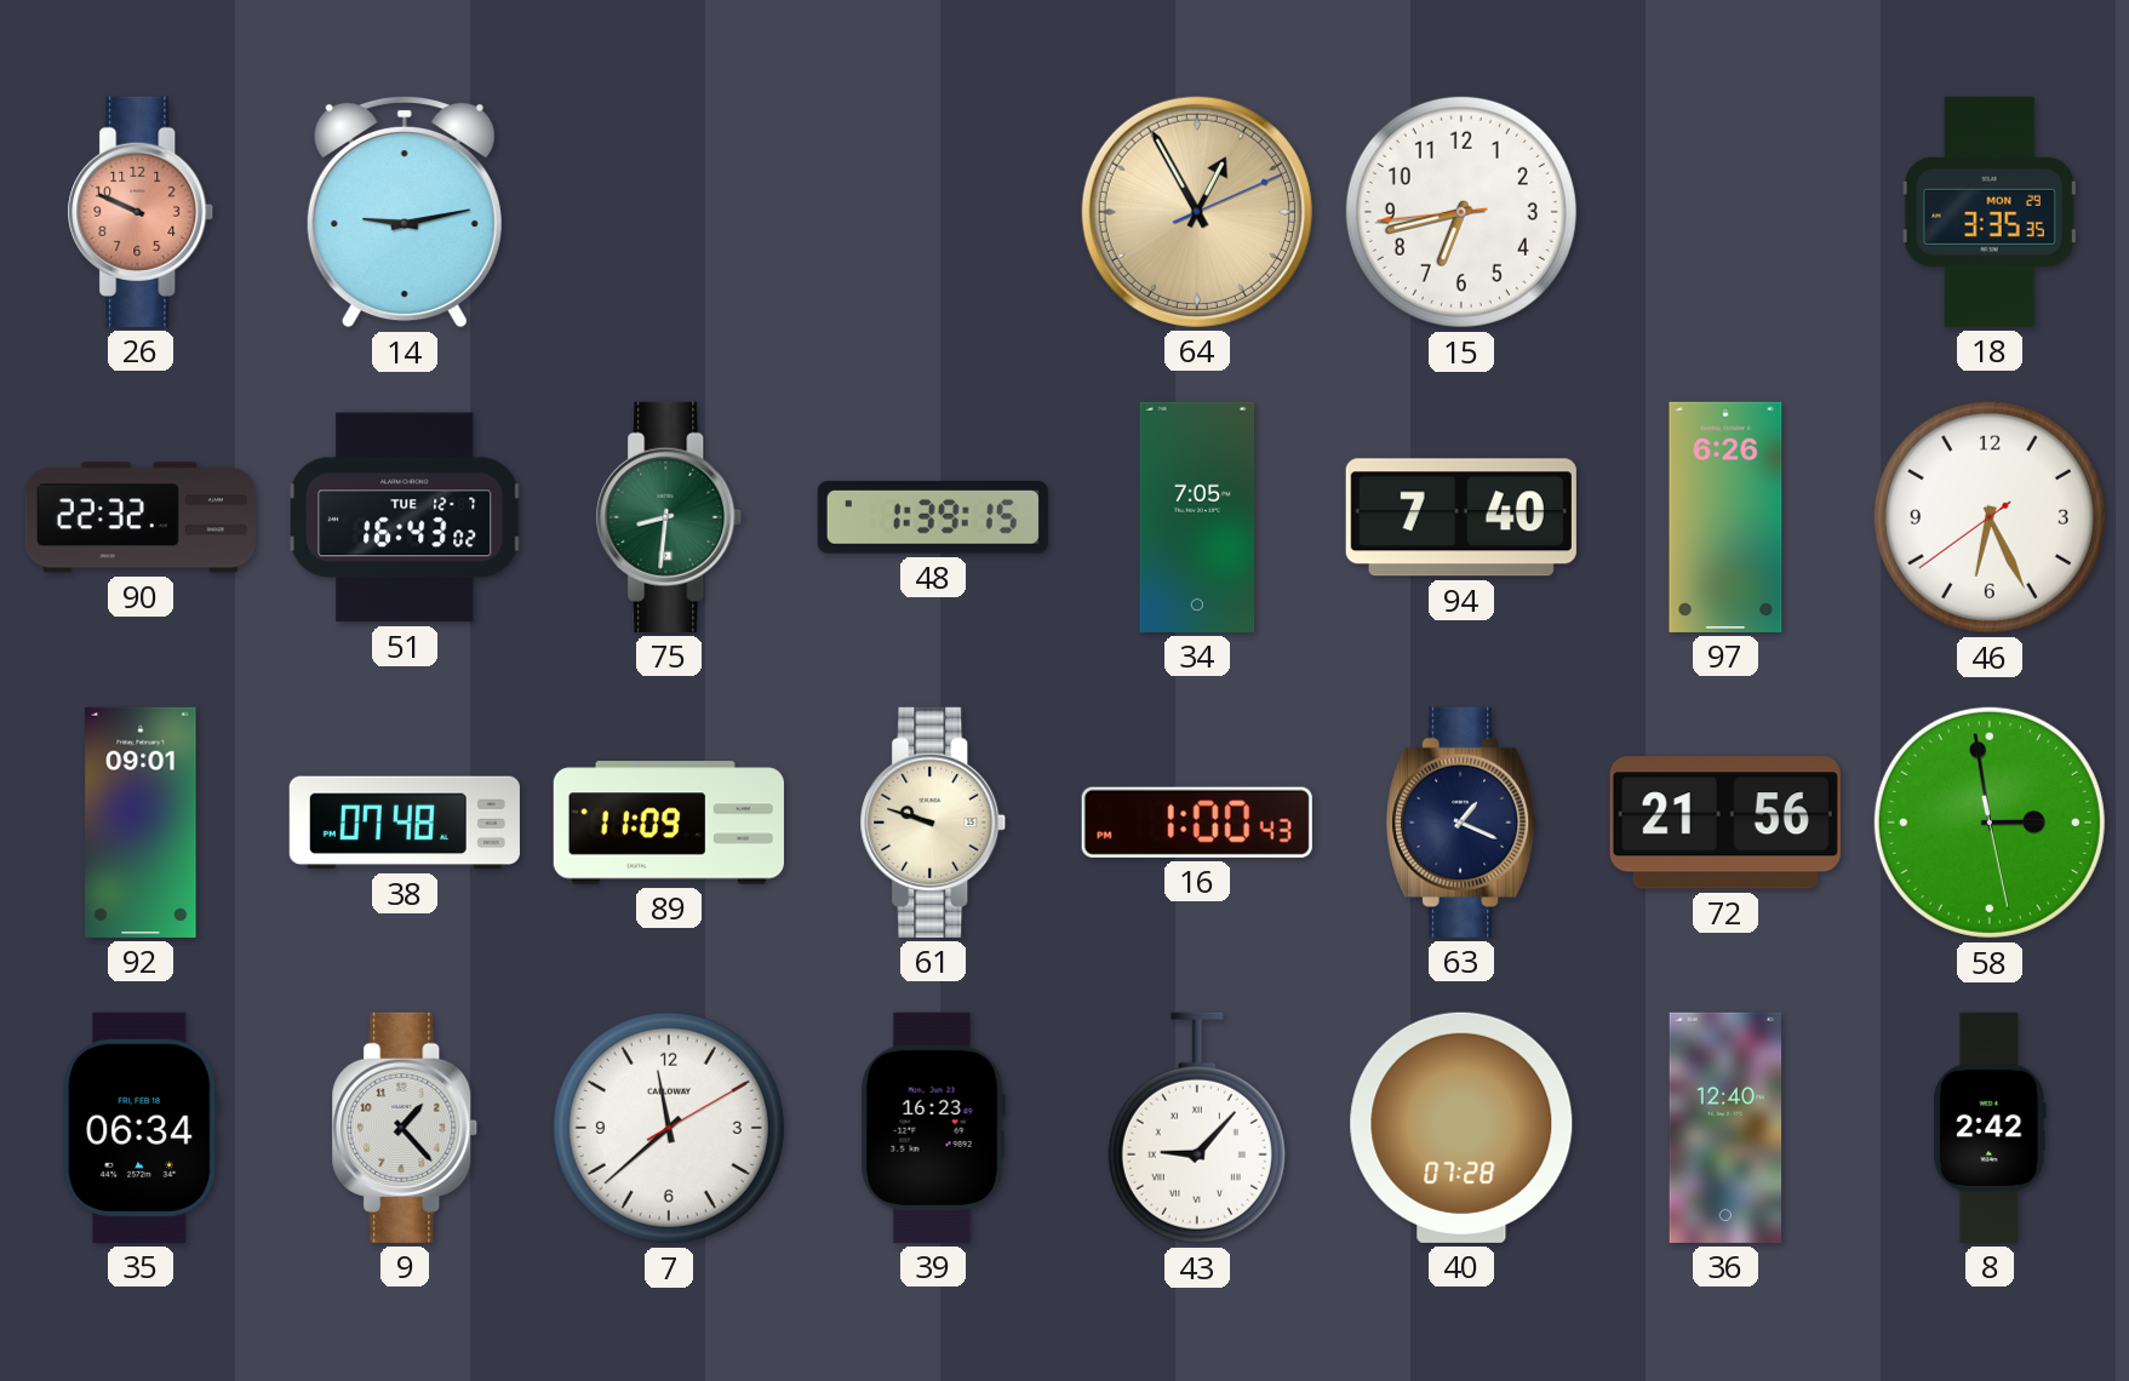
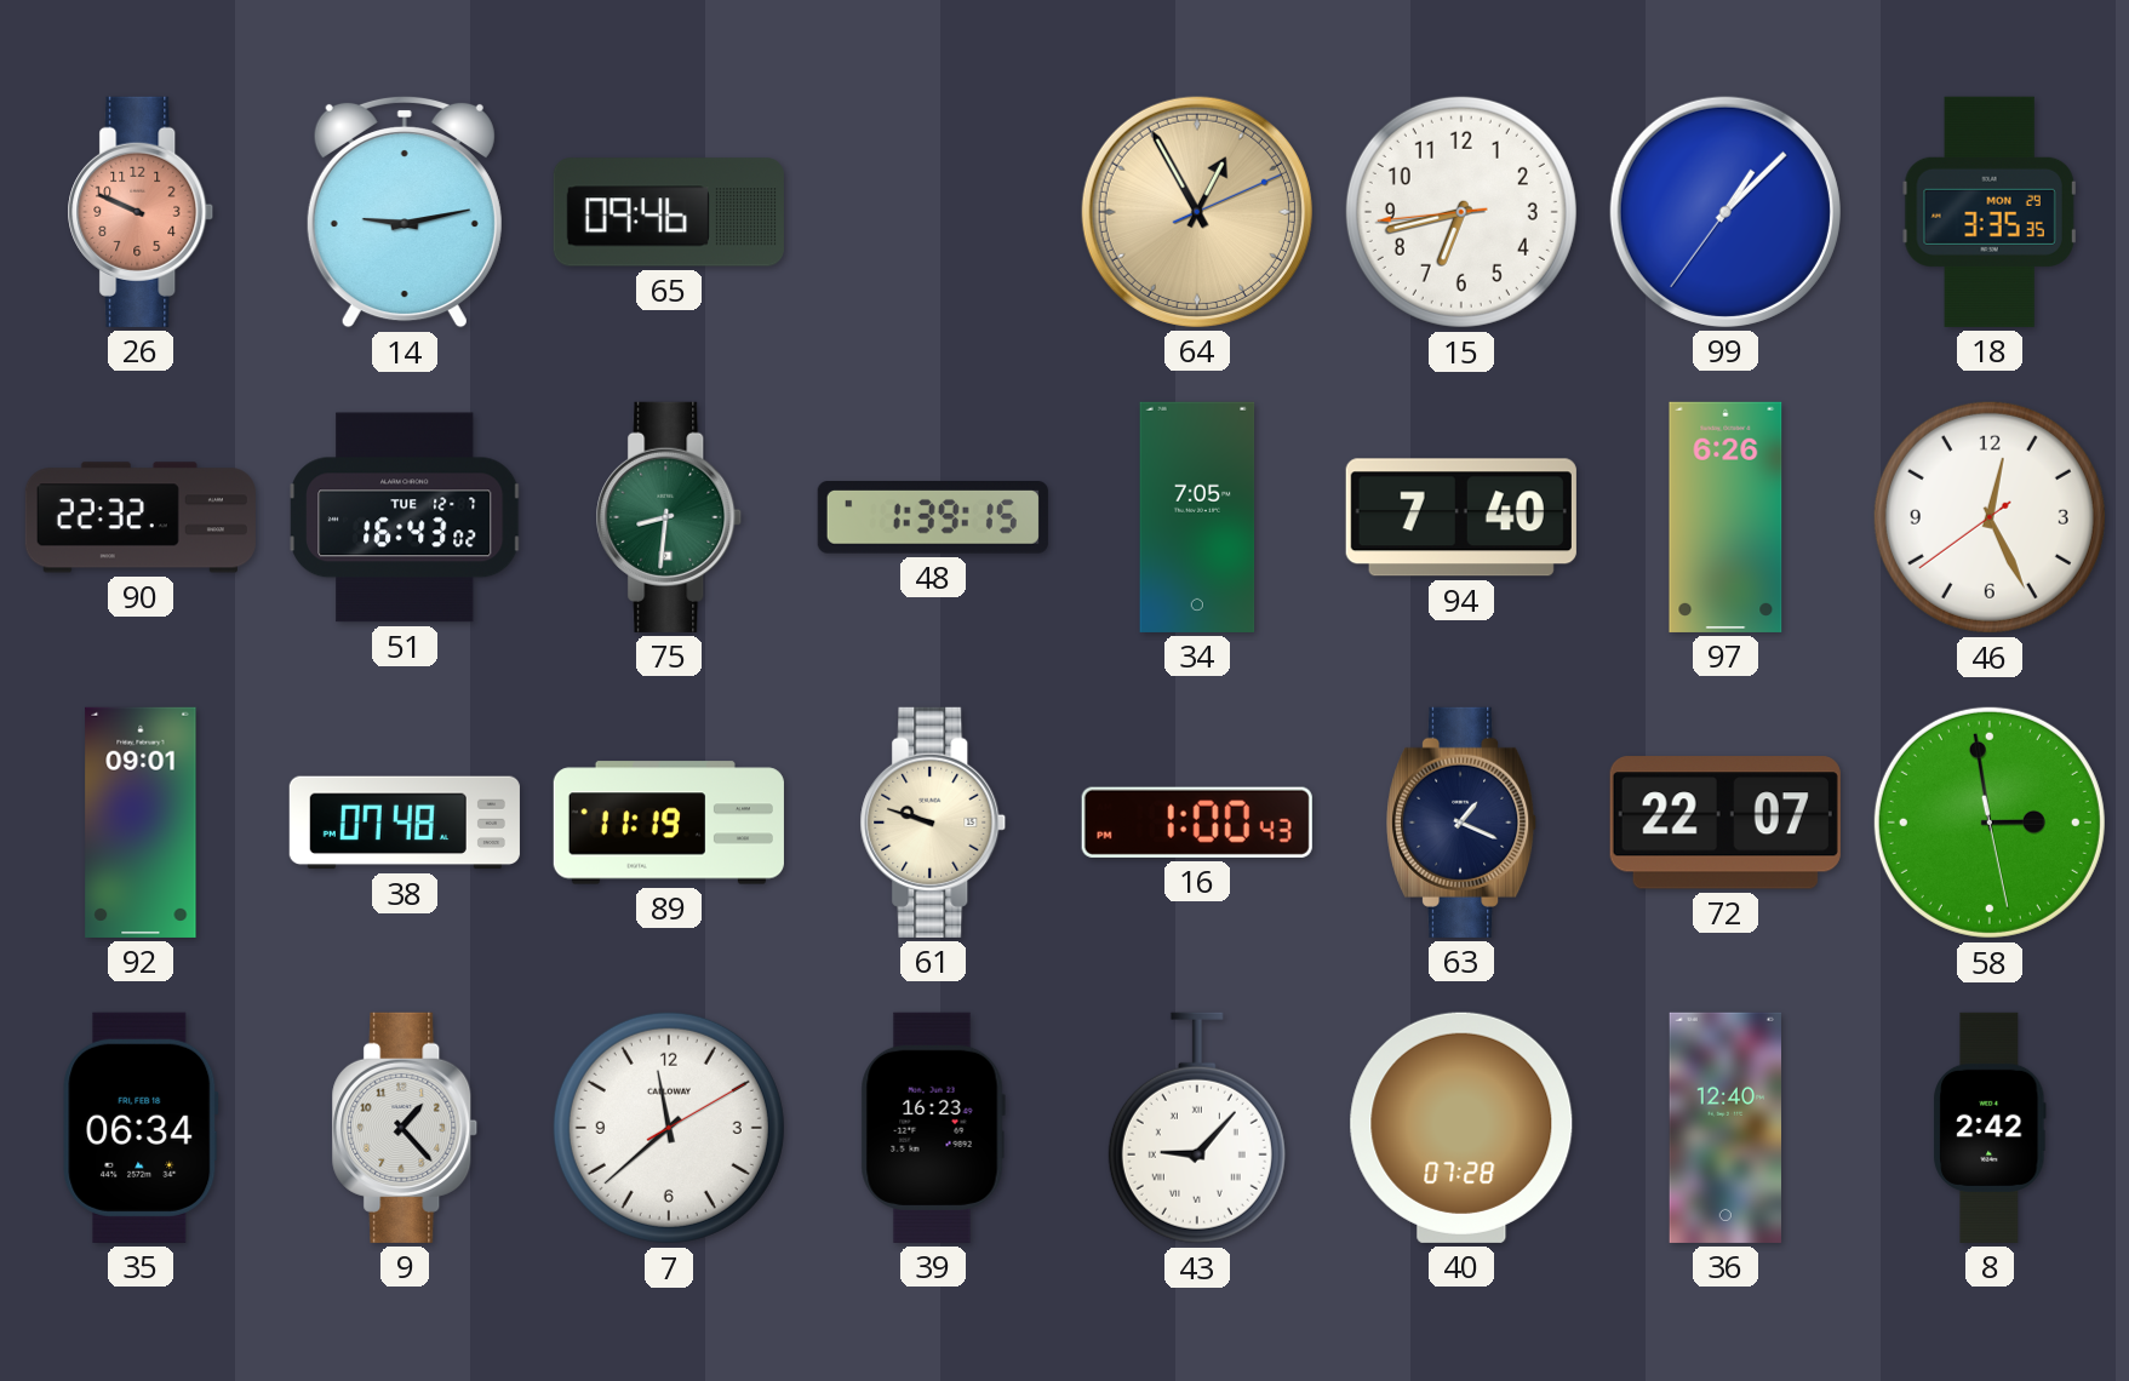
65: none -> 09:46
99: none -> 1:07
46: 6:25 -> 12:25
89: 11:09 -> 11:19
72: 21:56 -> 22:07
